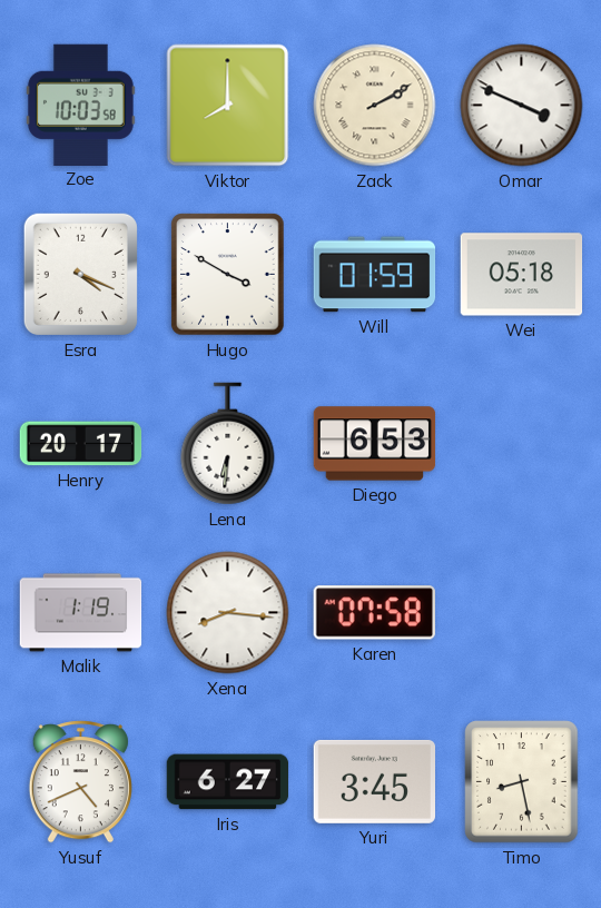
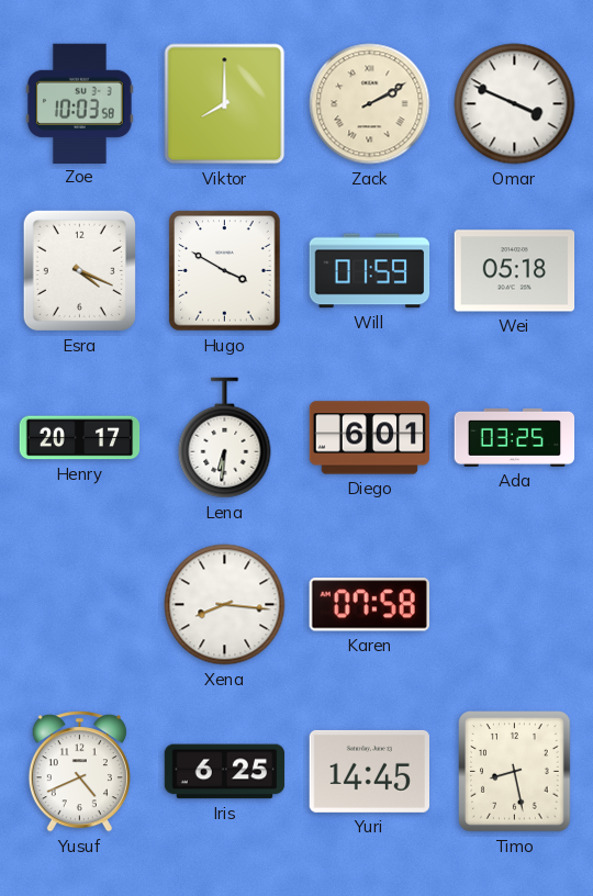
Diego: 6:53 -> 6:01
Ada: none -> 03:25
Malik: 1:19 -> none
Iris: 6:27 -> 6:25
Yuri: 3:45 -> 14:45
